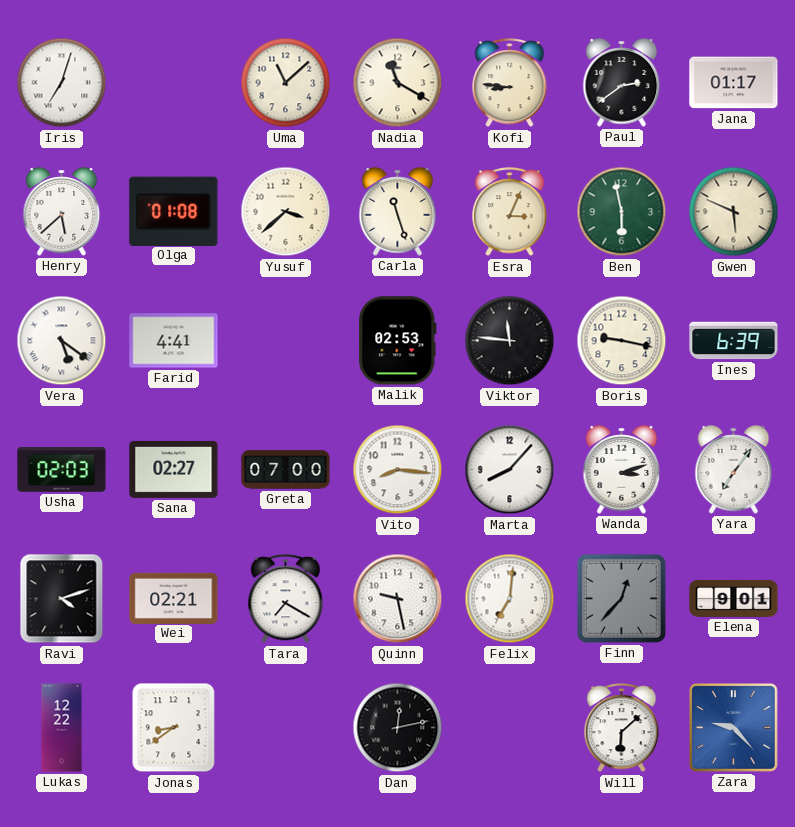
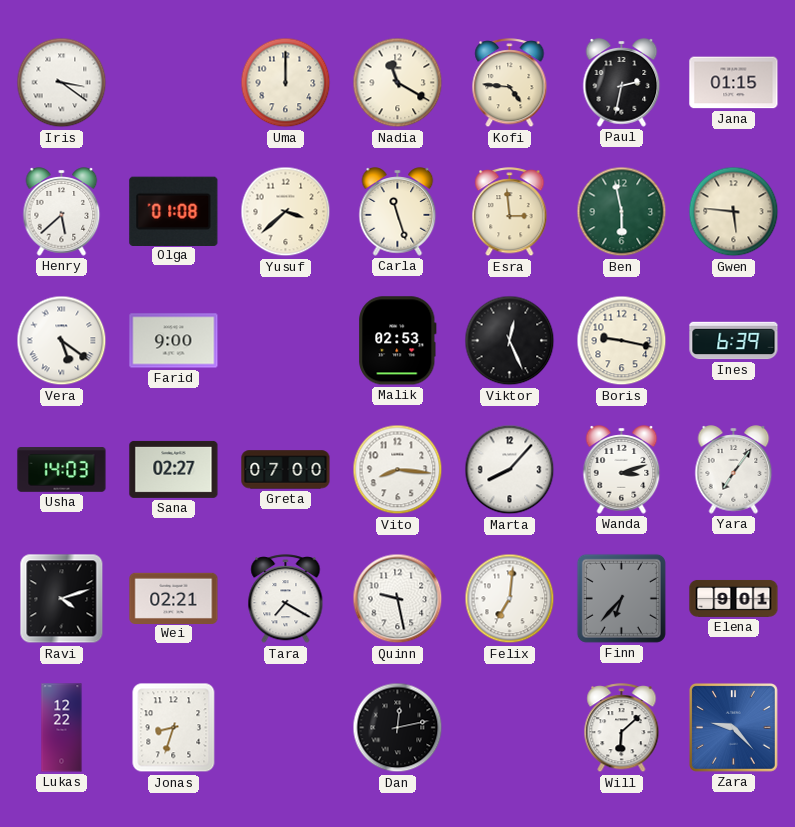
Iris: 7:03 -> 3:21
Uma: 11:08 -> 12:00
Kofi: 8:46 -> 4:46
Paul: 2:39 -> 2:32
Jana: 01:17 -> 01:15
Esra: 3:04 -> 2:59
Gwen: 5:49 -> 5:46
Farid: 4:41 -> 9:00
Viktor: 11:46 -> 12:26
Usha: 02:03 -> 14:03
Finn: 12:37 -> 6:37
Jonas: 8:39 -> 8:33
